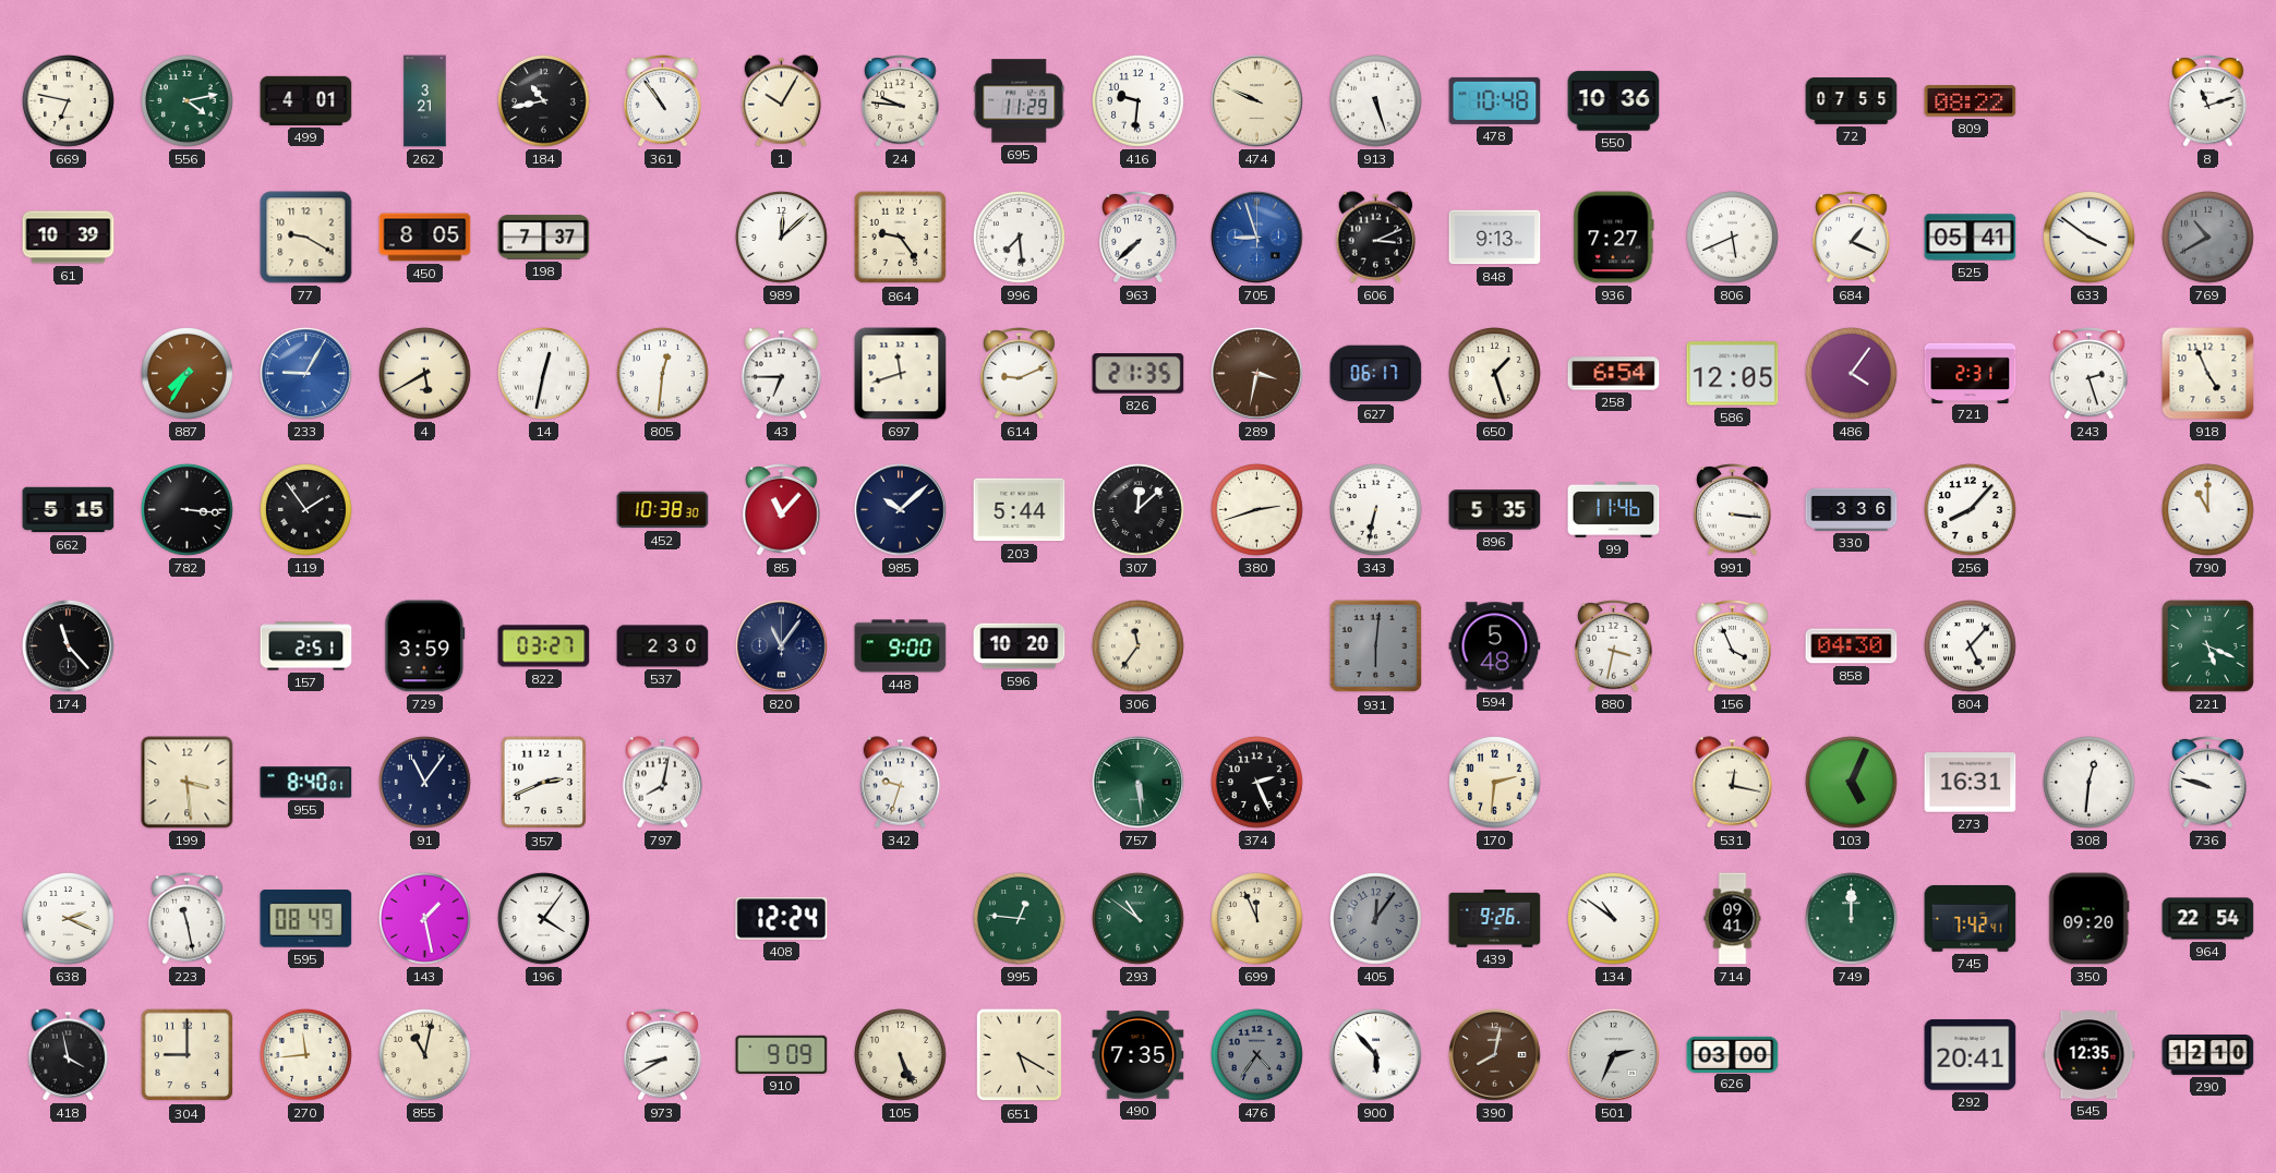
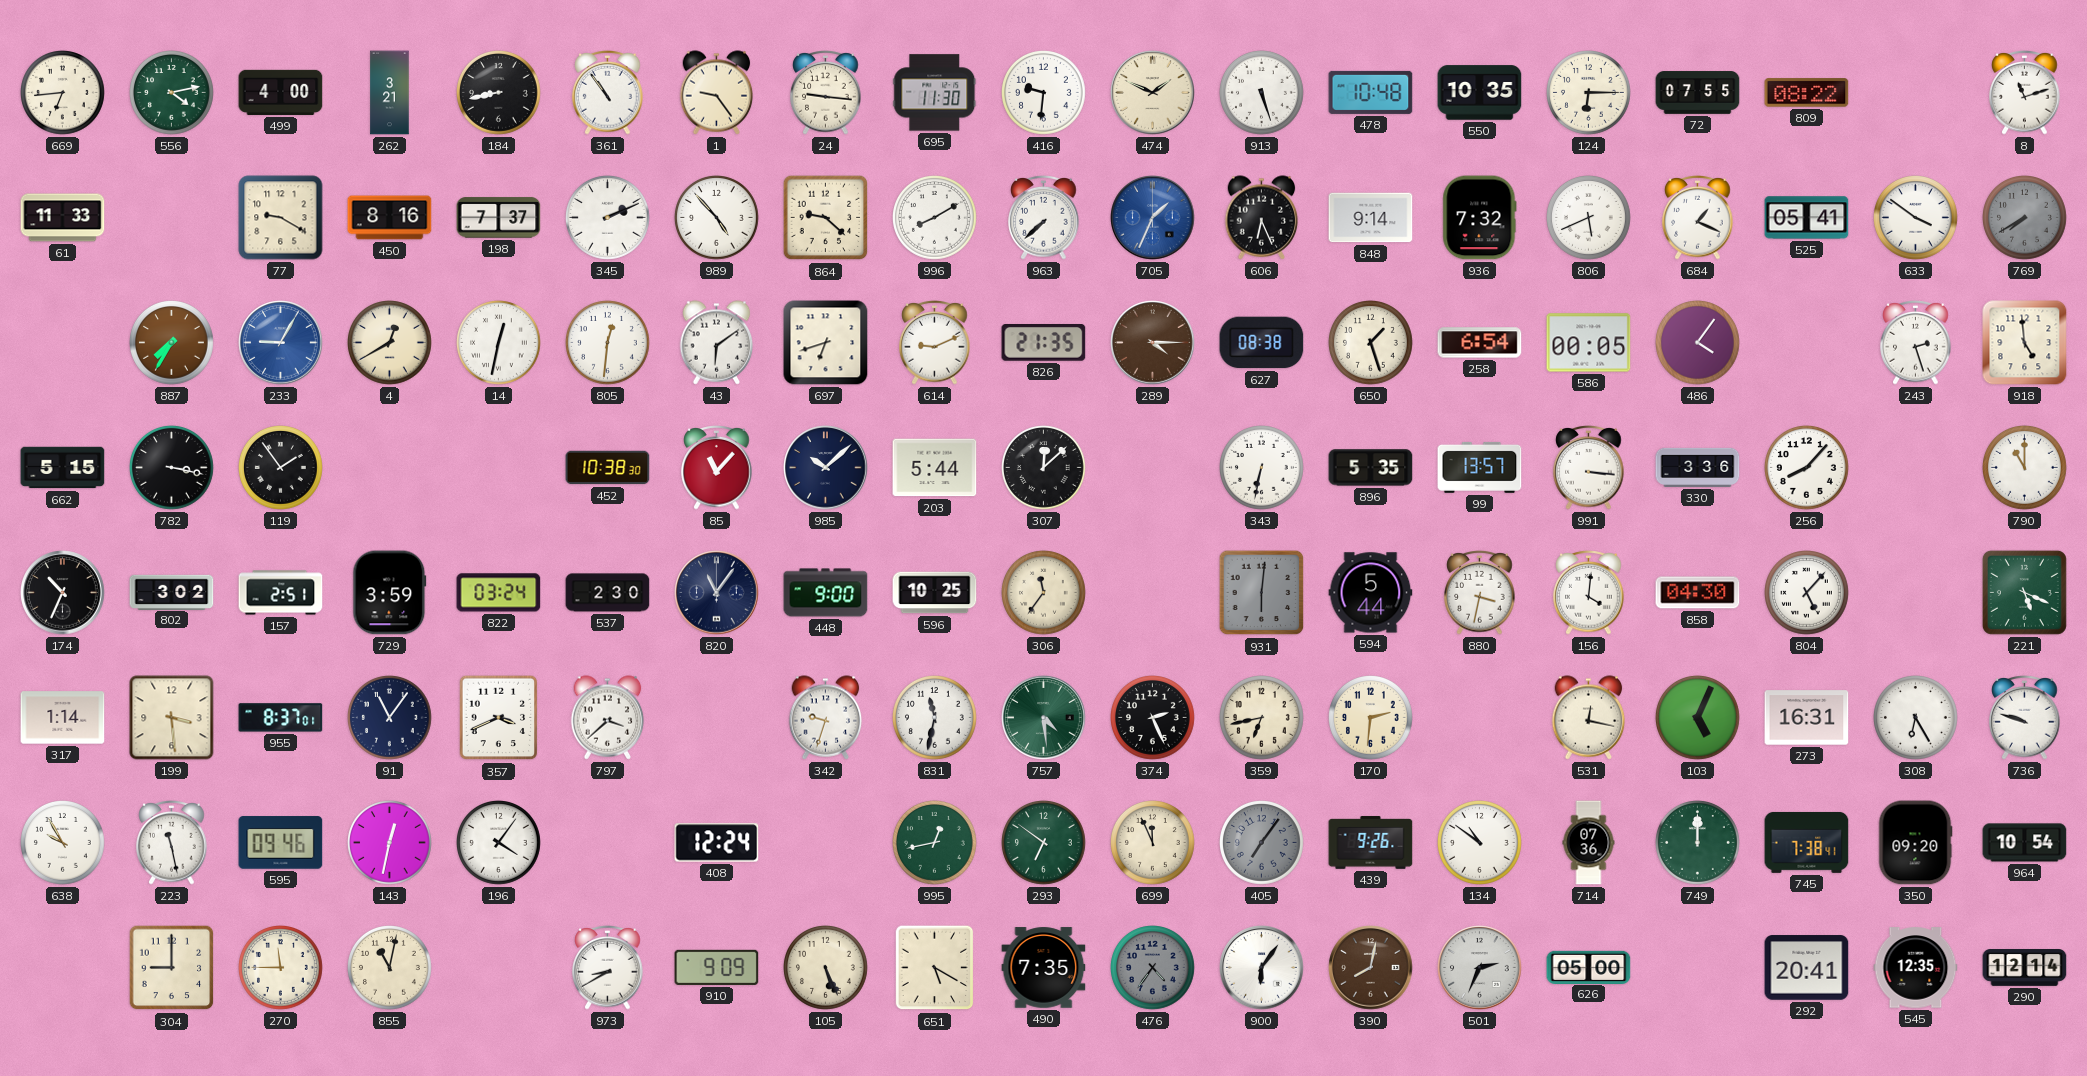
669: 6:47 -> 6:44
499: 4:01 -> 4:00
184: 10:43 -> 8:43
1: 10:05 -> 9:24
24: 9:46 -> 9:16
695: 11:29 -> 11:30
474: 9:49 -> 1:49
550: 10:36 -> 10:35
124: none -> 6:15
61: 10:39 -> 11:33
450: 8:05 -> 8:16
345: none -> 2:11
989: 12:08 -> 4:53
864: 9:24 -> 9:22
996: 7:29 -> 8:10
705: 8:57 -> 1:34
606: 3:11 -> 6:26
848: 9:13 -> 9:14
936: 7:27 -> 7:32
769: 10:40 -> 7:40
4: 5:40 -> 12:40
43: 6:45 -> 6:09
697: 11:42 -> 6:42
289: 3:32 -> 4:15
627: 06:17 -> 08:38
586: 12:05 -> 00:05
721: 2:31 -> none
918: 4:56 -> 4:59
782: 3:16 -> 3:17
380: 2:42 -> none
99: 11:46 -> 13:57
174: 11:23 -> 10:34
802: none -> 3:02
822: 03:27 -> 03:24
596: 10:20 -> 10:25
594: 5:48 -> 5:44
156: 3:56 -> 4:01
317: none -> 1:14
955: 8:40 -> 8:37
357: 2:41 -> 3:41
797: 8:02 -> 3:38
831: none -> 11:32
757: 5:29 -> 4:29
359: none -> 6:43
308: 12:31 -> 6:25
638: 2:19 -> 9:55
595: 08:49 -> 09:46
143: 1:28 -> 12:32
995: 12:46 -> 12:43
293: 10:51 -> 6:51
405: 12:06 -> 7:06
714: 09:41 -> 07:36
745: 7:42 -> 7:38
964: 22:54 -> 10:54
418: 3:58 -> none
270: 11:44 -> 11:45
900: 5:53 -> 6:06
626: 03:00 -> 05:00
290: 12:10 -> 12:14
